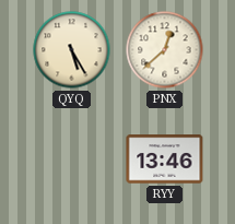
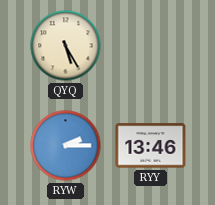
PNX: 12:38 -> none
RYW: none -> 2:15
